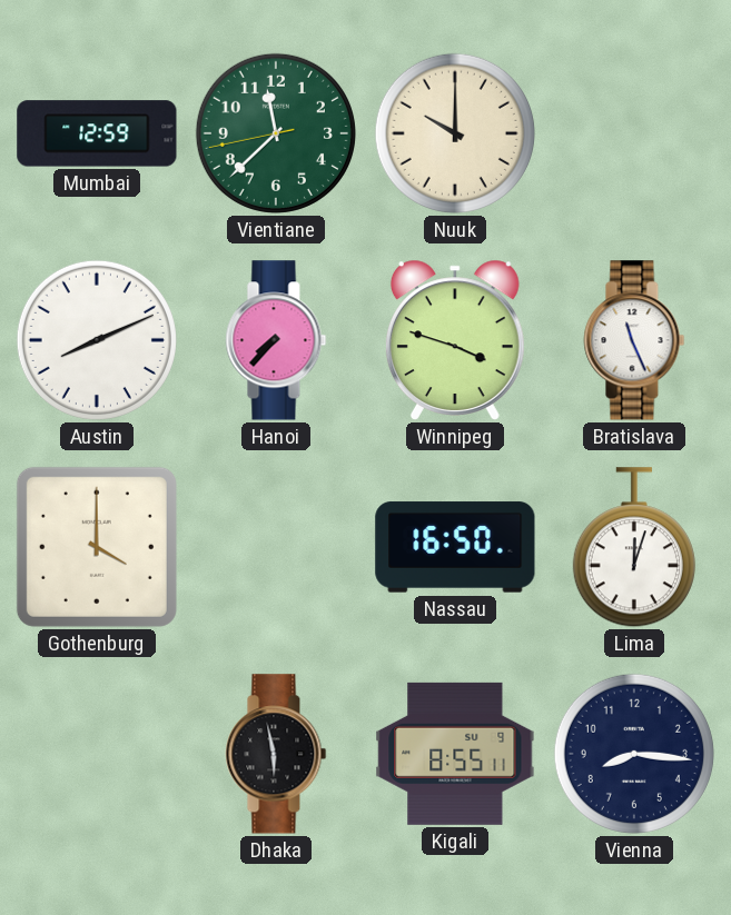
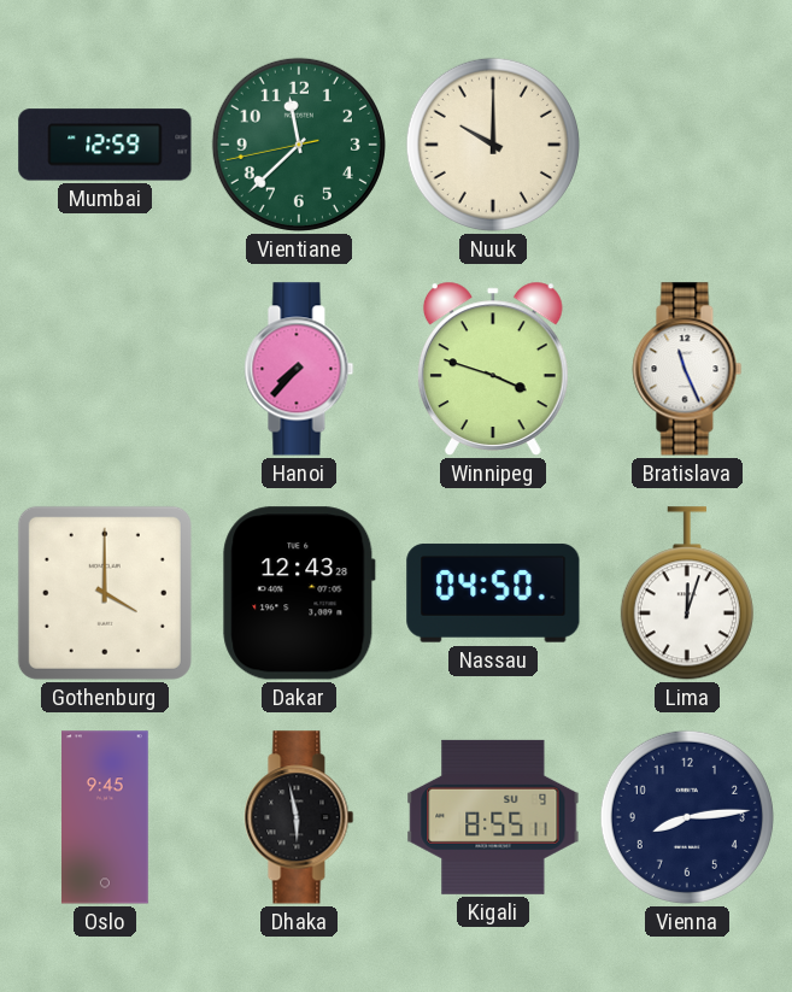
Austin: 8:11 -> none
Dakar: none -> 12:43
Nassau: 16:50 -> 04:50
Oslo: none -> 9:45
Vienna: 8:16 -> 8:14
